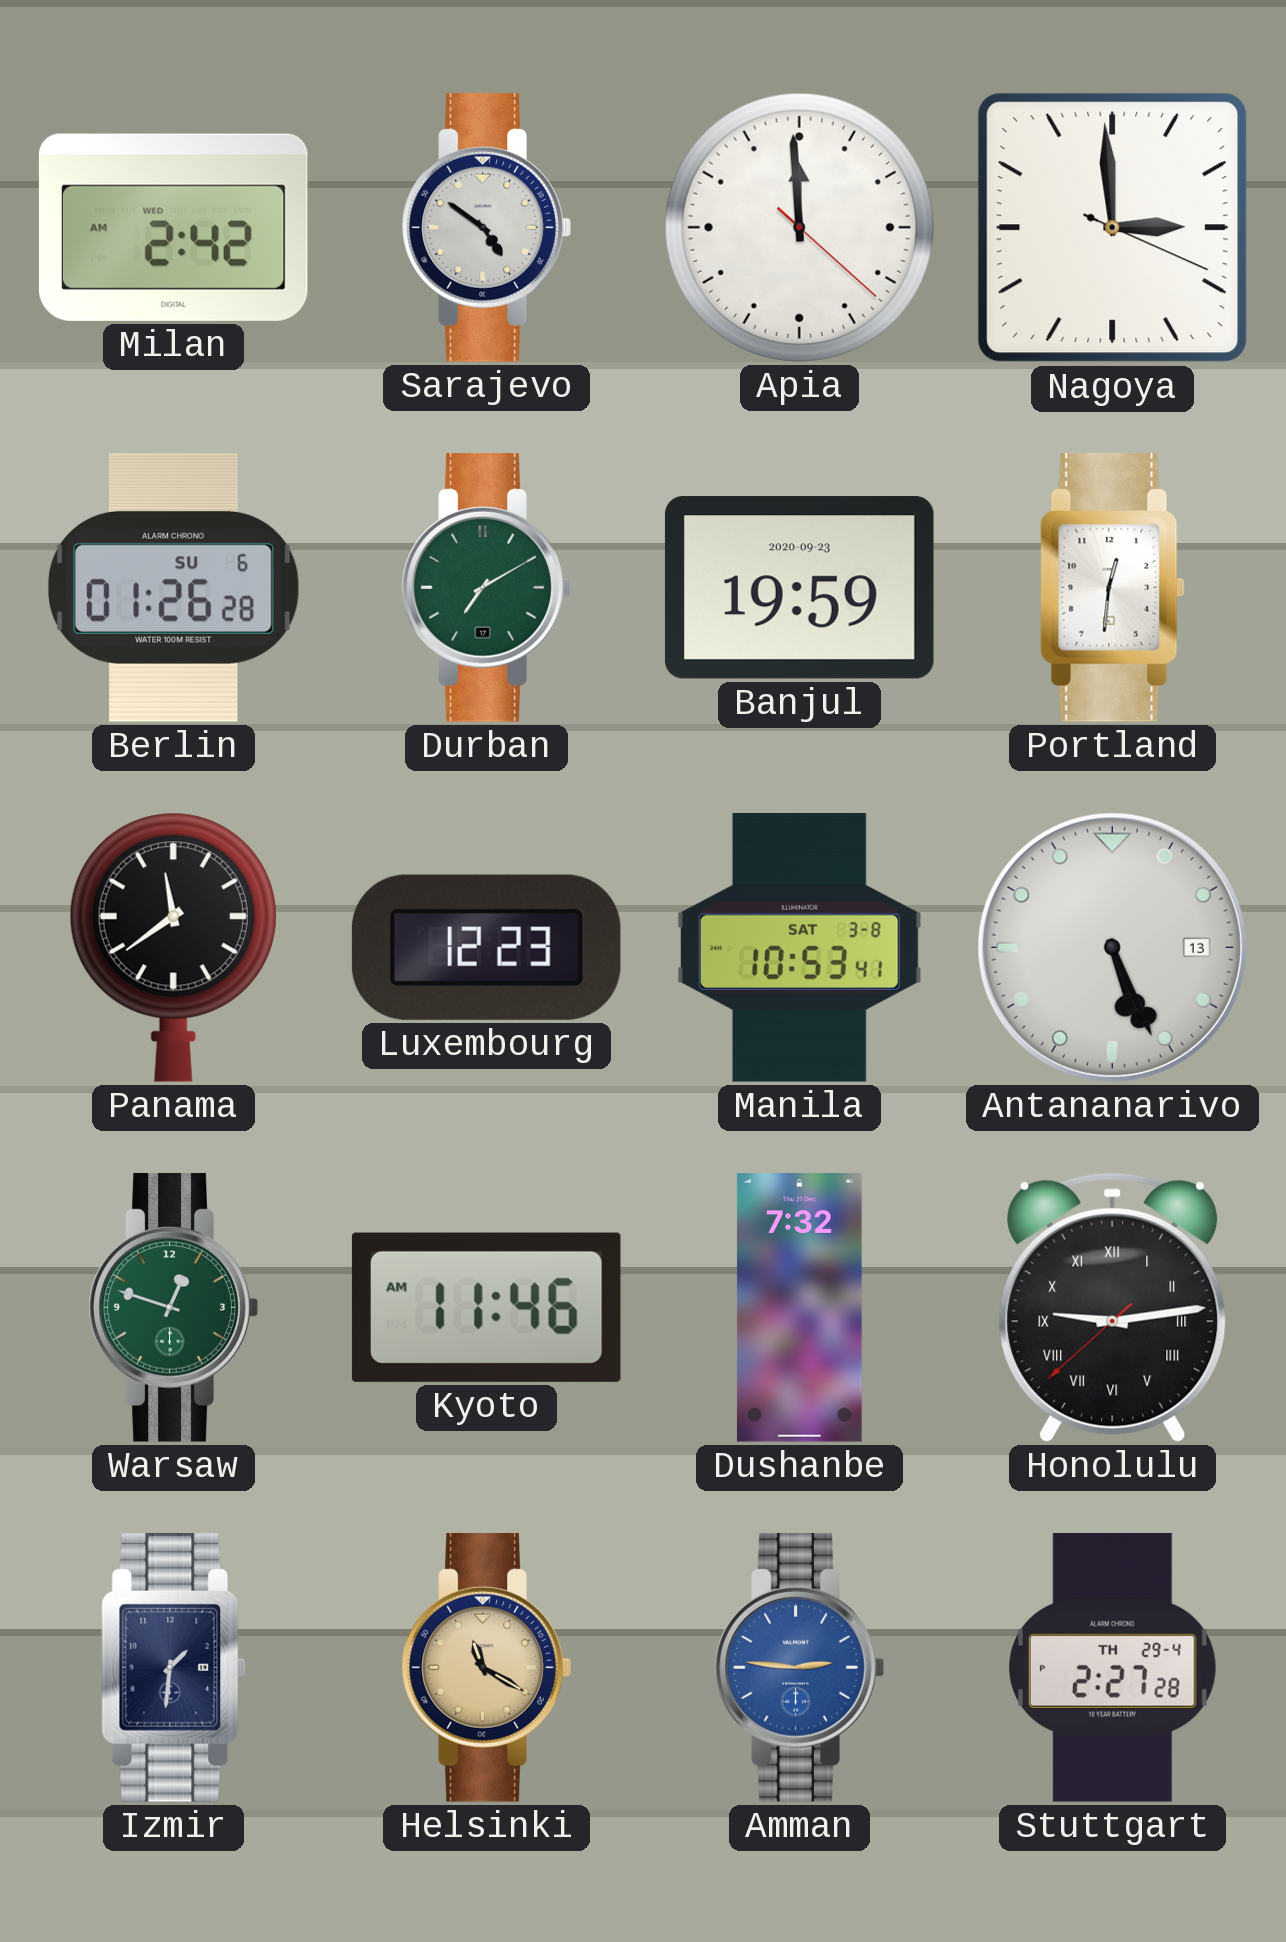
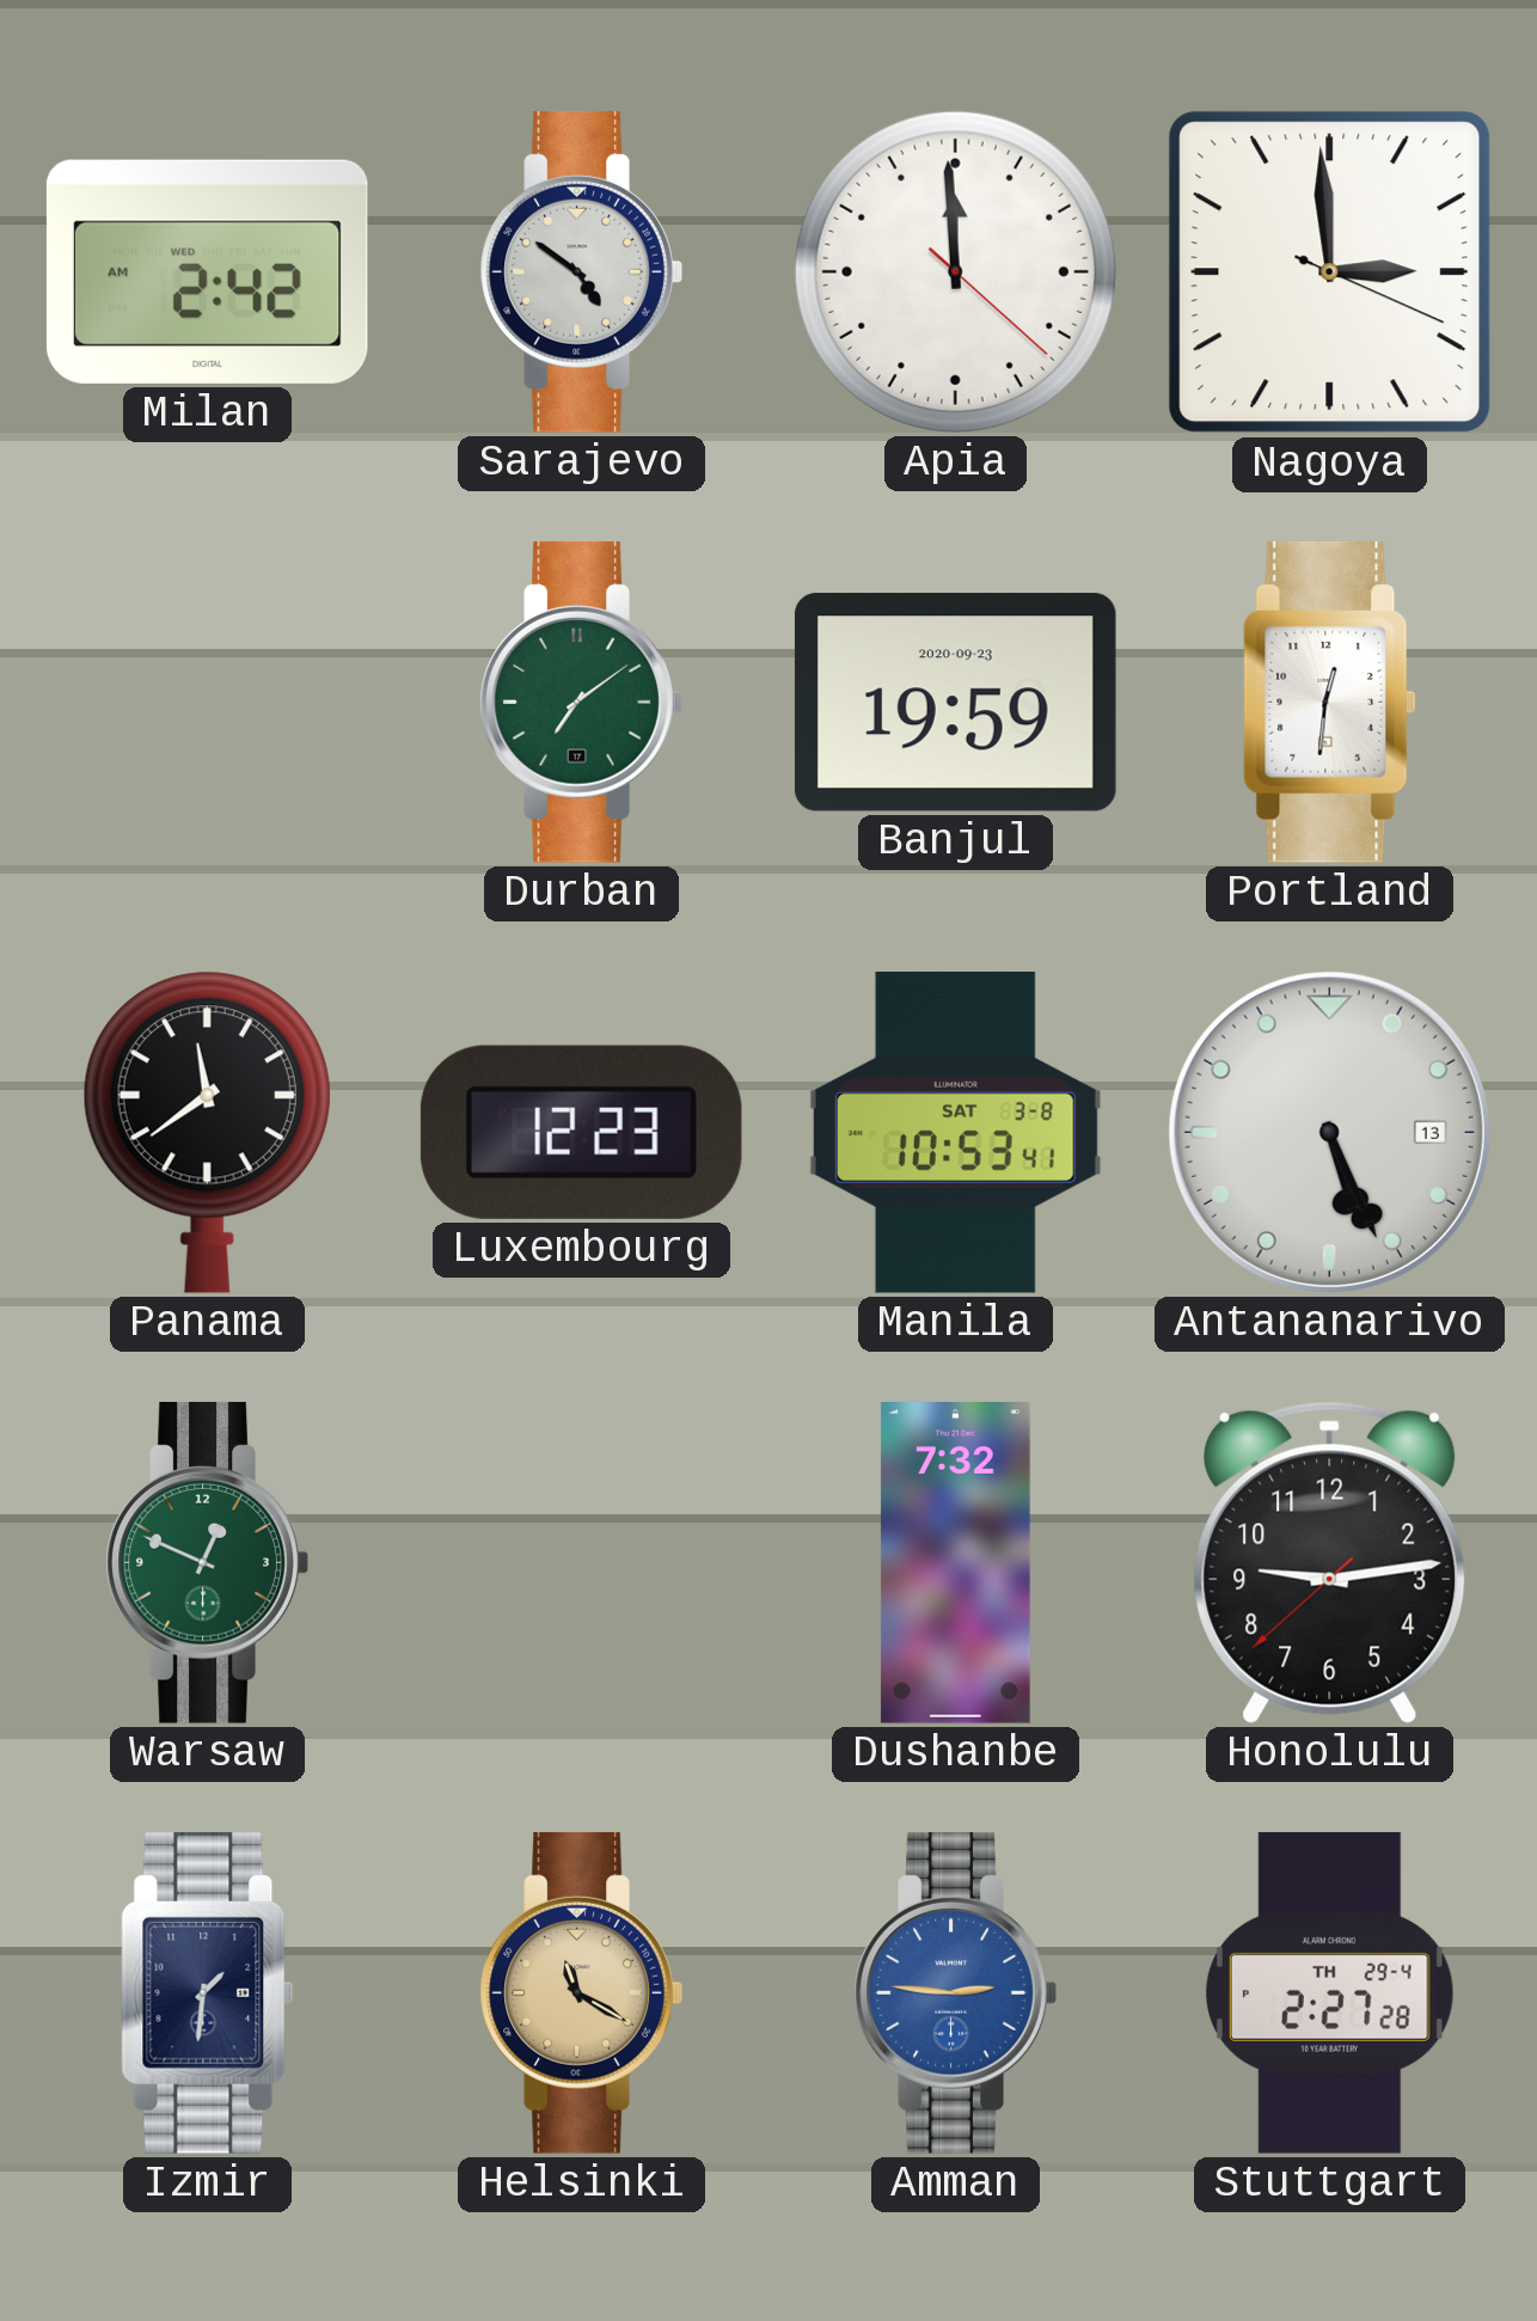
Berlin: 01:26 -> none
Durban: 7:10 -> 7:09
Warsaw: 12:48 -> 12:49
Kyoto: 11:46 -> none
Honolulu numerals: Roman -> Arabic
